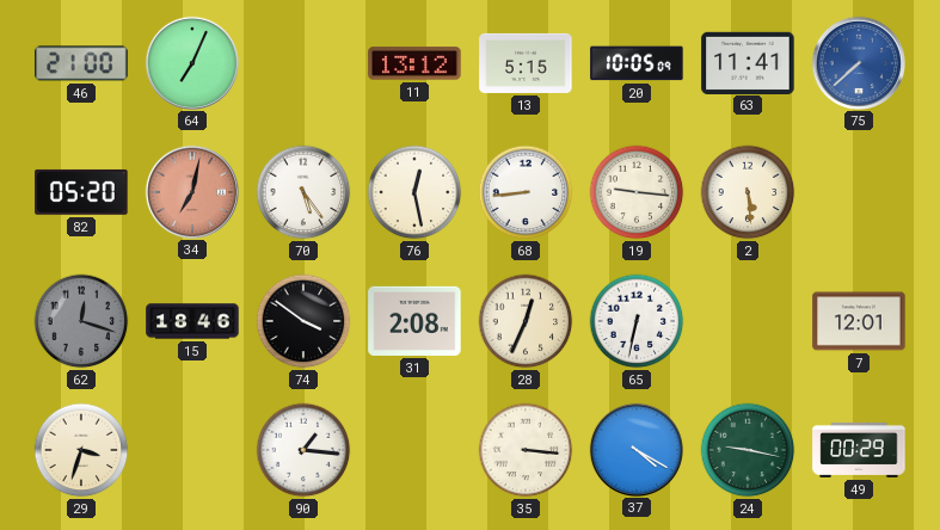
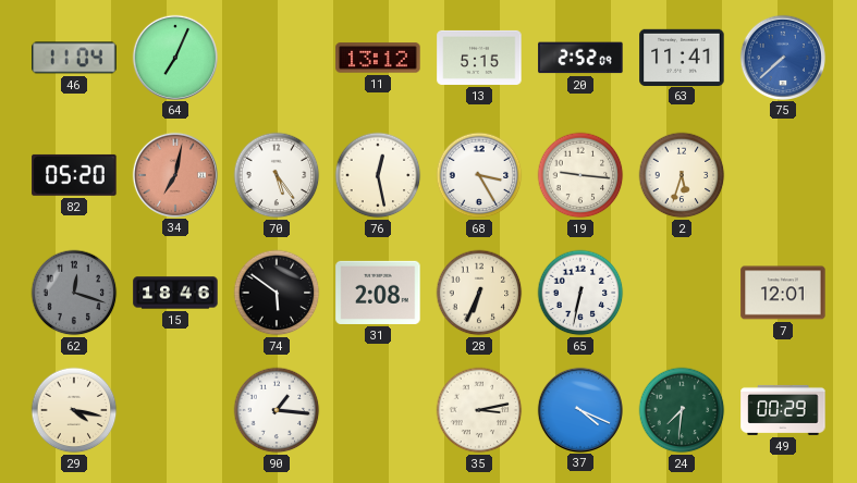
46: 21:00 -> 11:04
20: 10:05 -> 2:52
68: 8:44 -> 3:25
2: 5:29 -> 5:33
74: 3:51 -> 5:51
28: 12:34 -> 6:34
29: 3:33 -> 4:17
35: 3:16 -> 3:13
37: 4:20 -> 4:19
24: 9:17 -> 7:31
